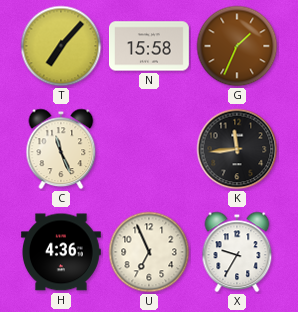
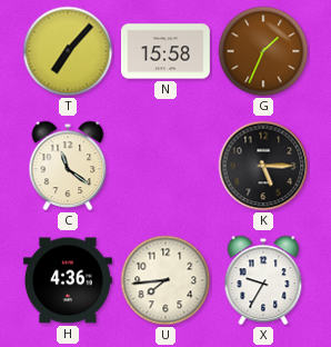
C: 11:26 -> 11:21
K: 11:44 -> 5:15
U: 6:56 -> 7:44
